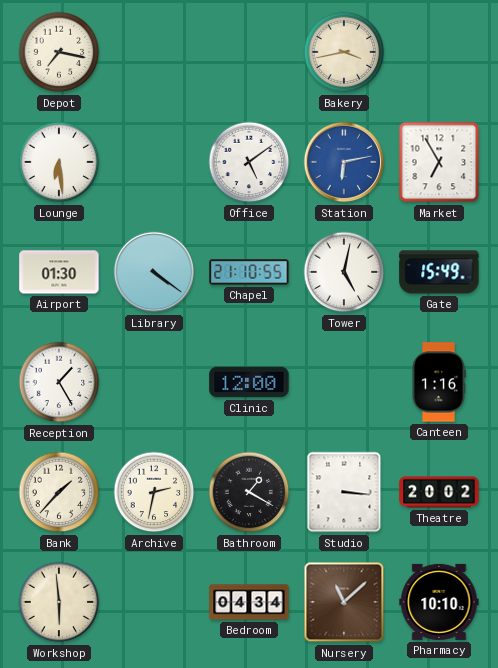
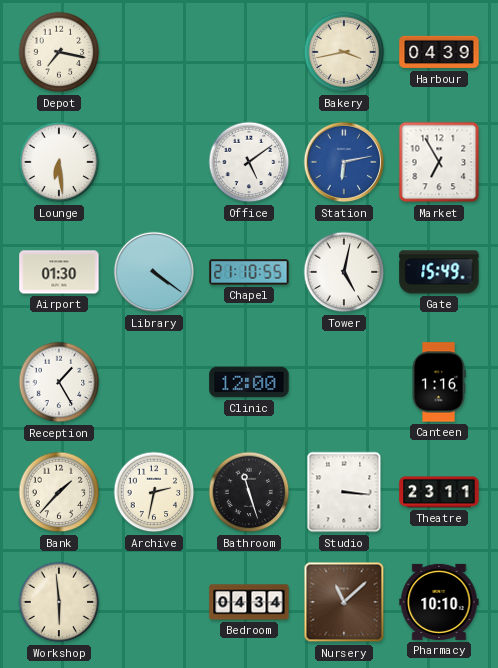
Harbour: none -> 04:39
Bathroom: 1:20 -> 11:27
Theatre: 20:02 -> 23:11
